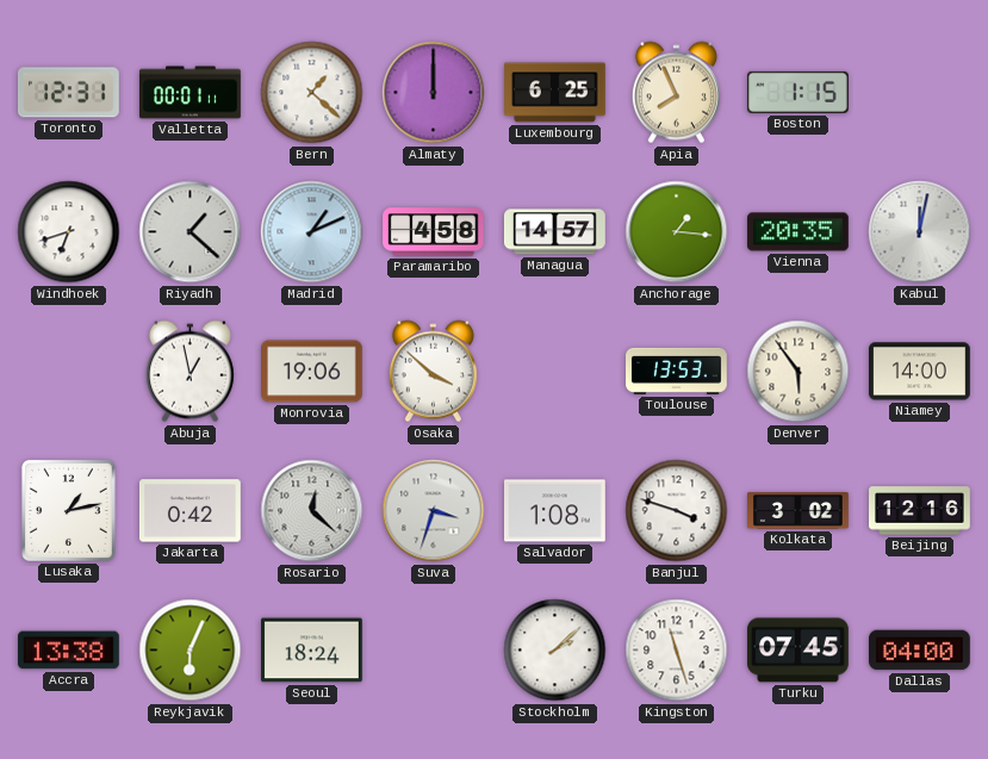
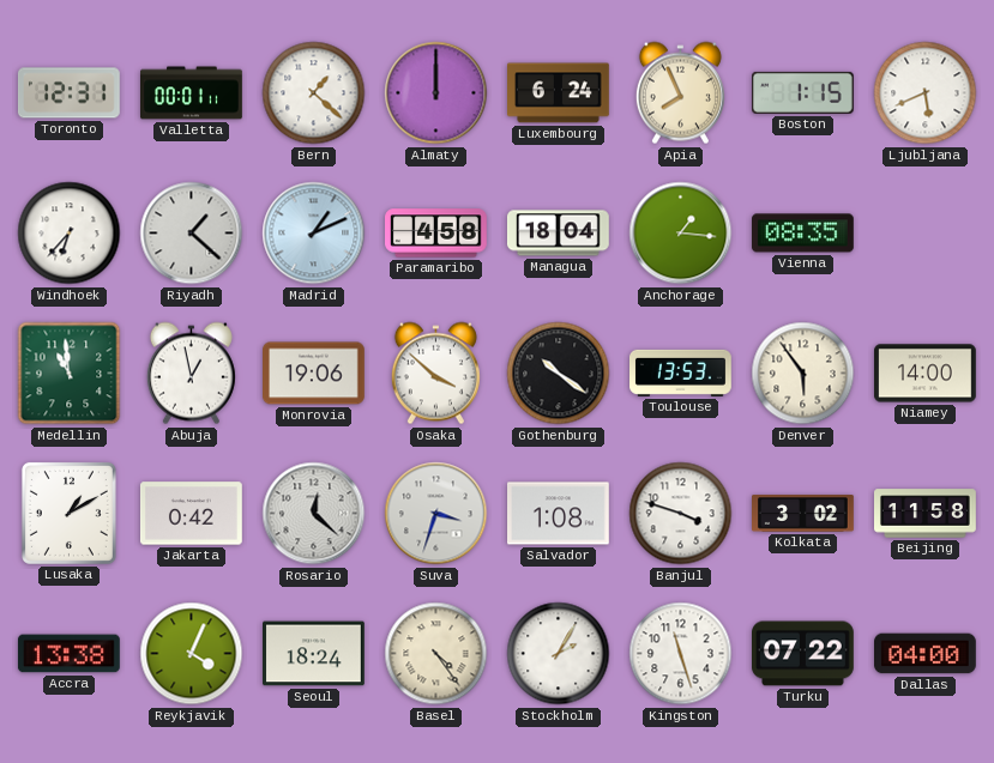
Luxembourg: 6:25 -> 6:24
Ljubljana: none -> 5:41
Windhoek: 6:42 -> 6:37
Managua: 14:57 -> 18:04
Vienna: 20:35 -> 08:35
Kabul: 12:02 -> none
Medellin: none -> 10:59
Gothenburg: none -> 10:21
Lusaka: 1:13 -> 1:10
Beijing: 12:16 -> 11:58
Reykjavik: 6:04 -> 4:04
Basel: none -> 4:24
Stockholm: 2:08 -> 2:05
Turku: 07:45 -> 07:22
